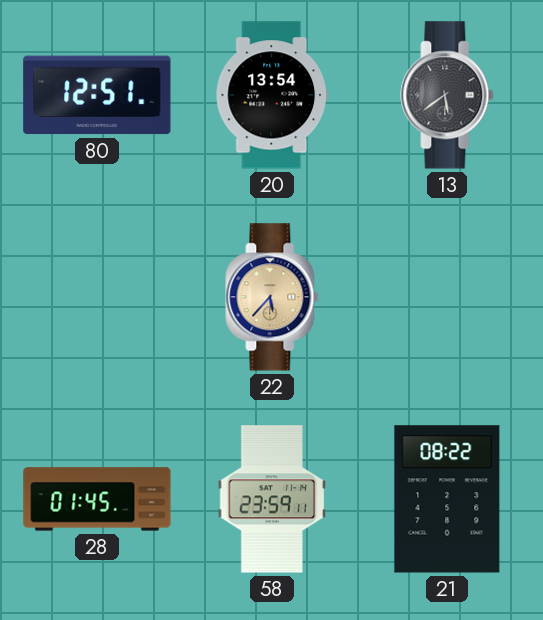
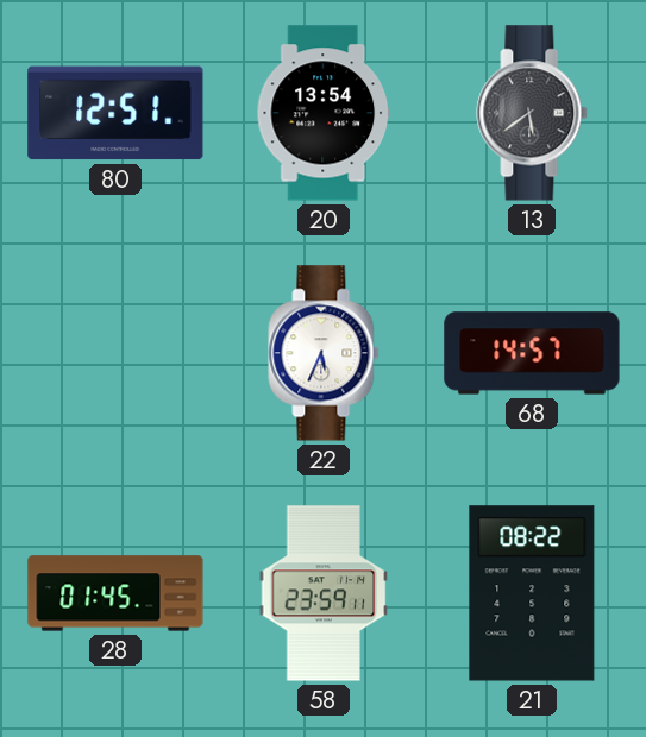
22: 5:37 -> 5:34
22 dial: champagne -> white
68: none -> 14:57
